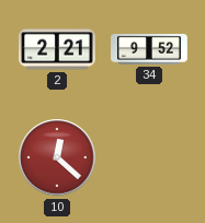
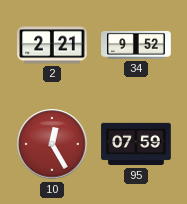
10: 12:22 -> 12:25
95: none -> 07:59
